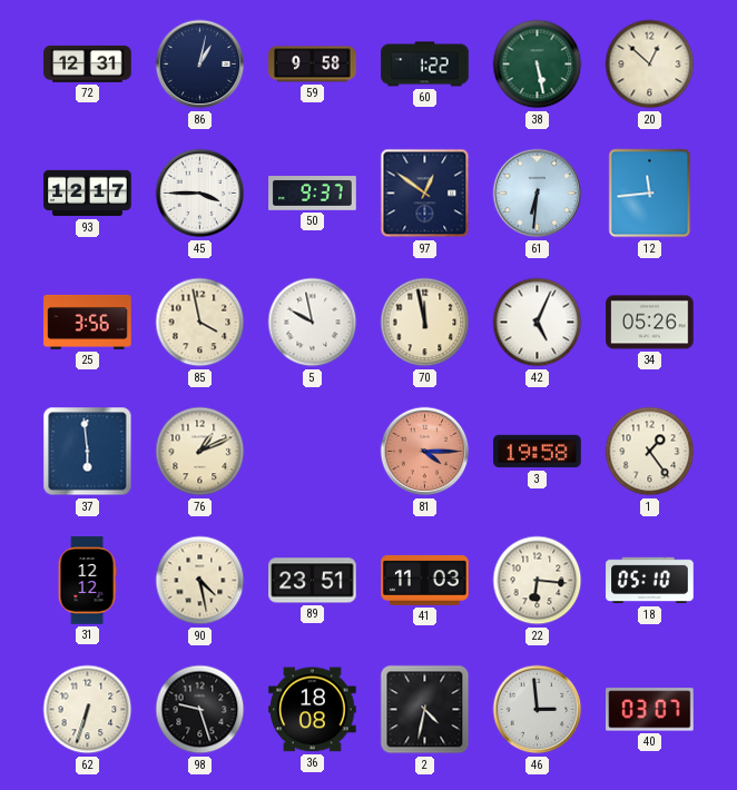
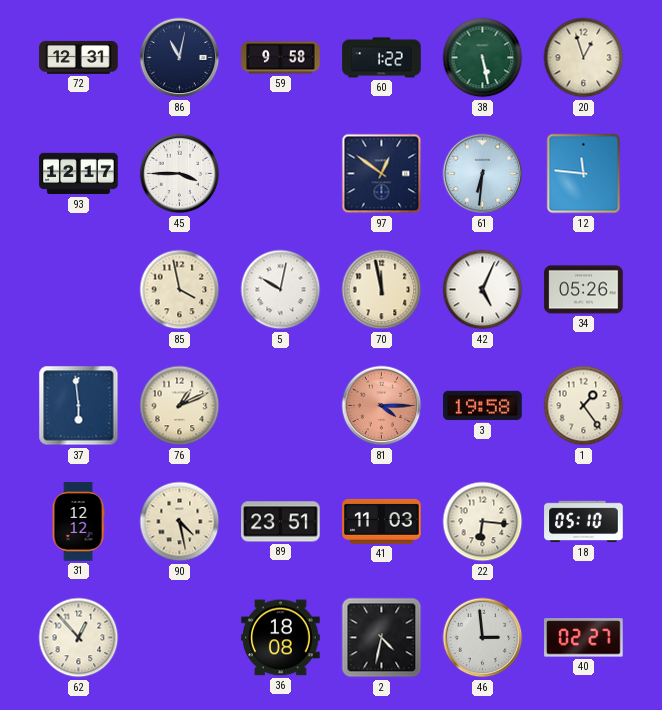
86: 1:02 -> 11:02
20: 12:52 -> 12:57
50: 9:37 -> none
12: 11:44 -> 11:46
25: 3:56 -> none
5: 9:58 -> 10:02
62: 6:33 -> 12:53
98: 9:27 -> none
40: 03:07 -> 02:27
